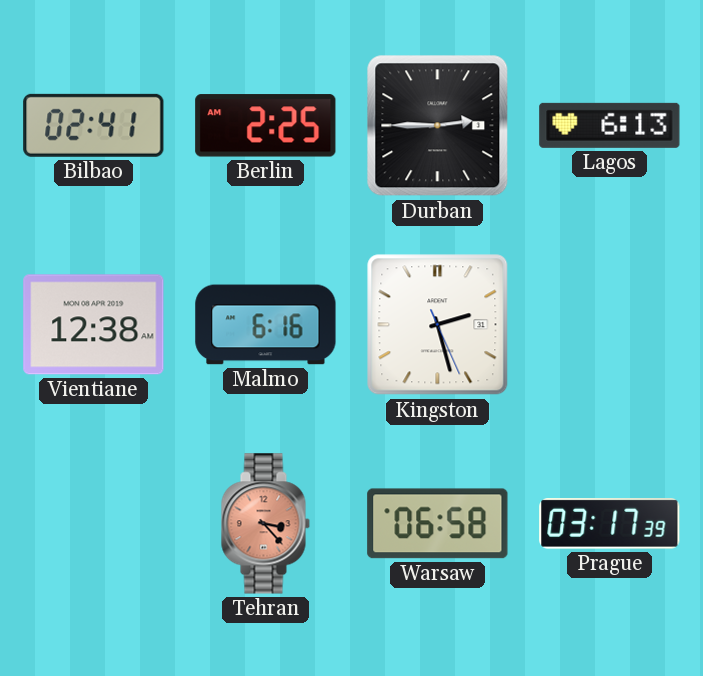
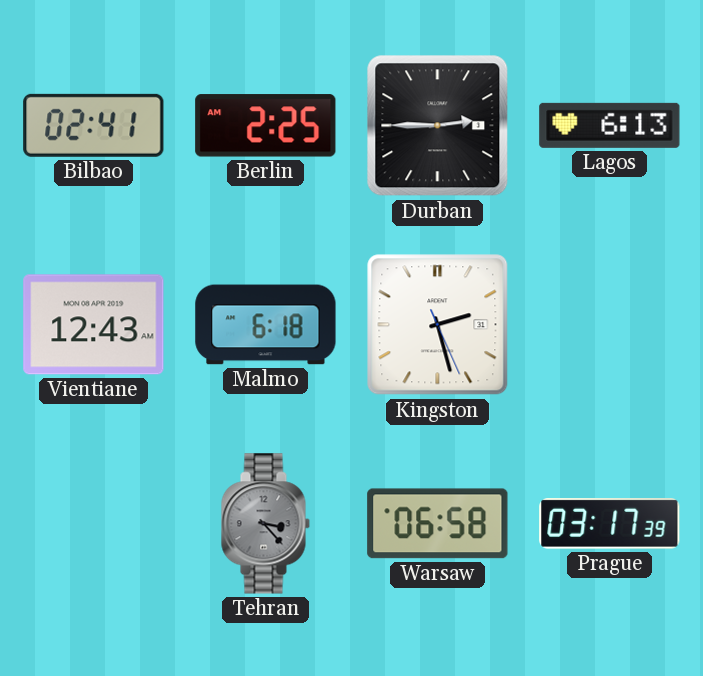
Vientiane: 12:38 -> 12:43
Malmo: 6:16 -> 6:18
Tehran dial: salmon -> grey
